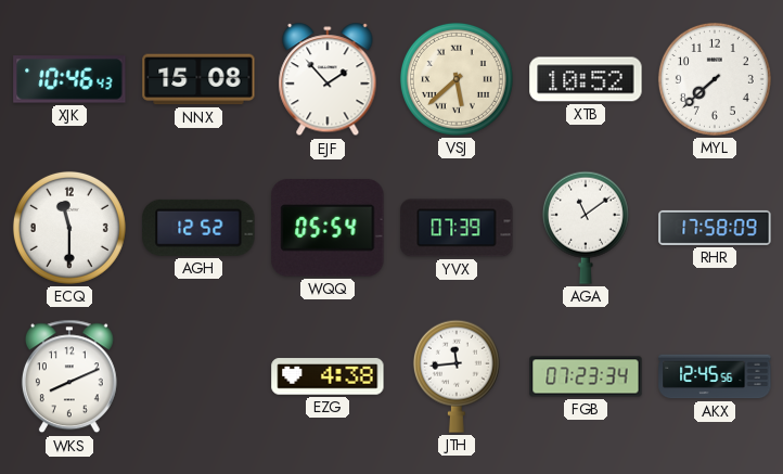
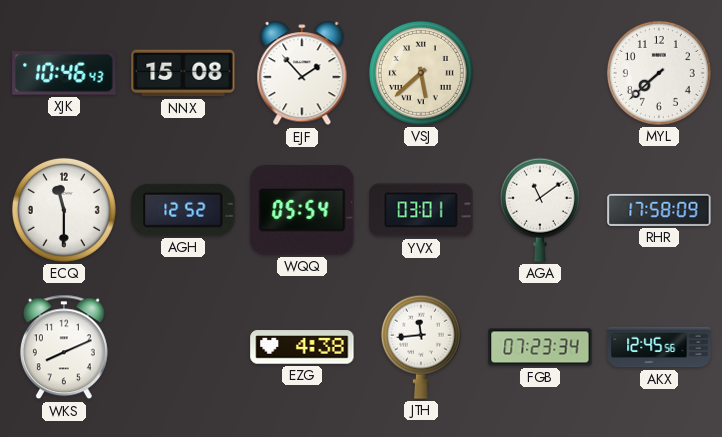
XTB: 10:52 -> none
YVX: 07:39 -> 03:01
